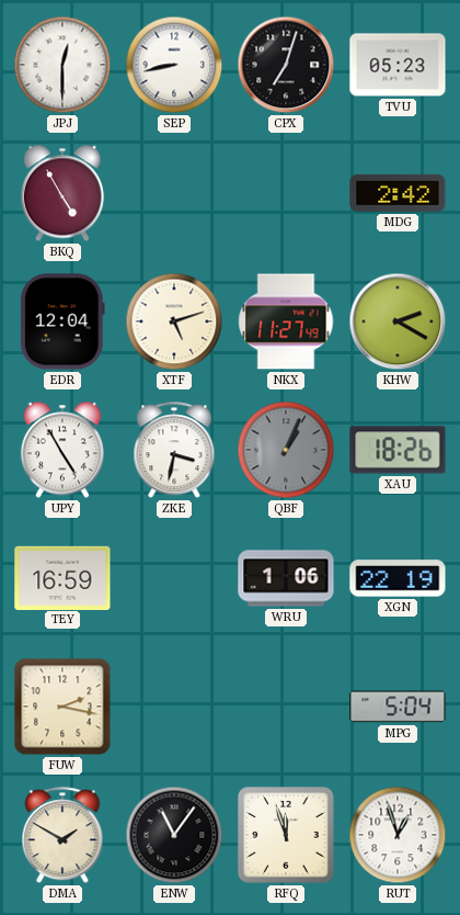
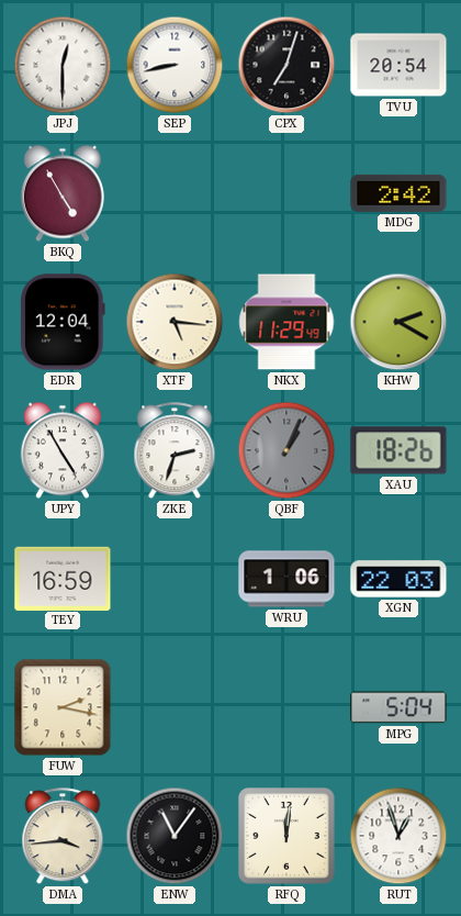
TVU: 05:23 -> 20:54
XTF: 5:12 -> 5:16
NKX: 11:27 -> 11:29
ZKE: 3:32 -> 2:33
XGN: 22:19 -> 22:03
DMA: 1:50 -> 3:44
RFQ: 11:57 -> 12:01
